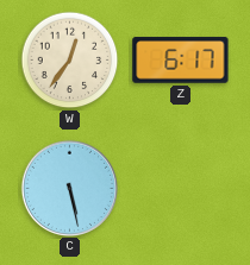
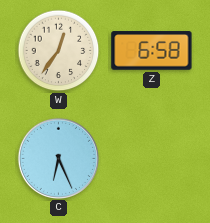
Z: 6:17 -> 6:58
C: 5:28 -> 6:26
